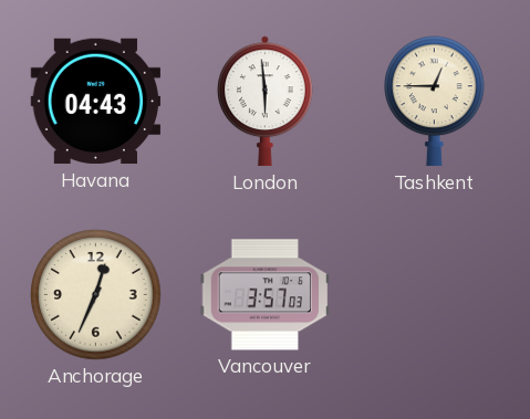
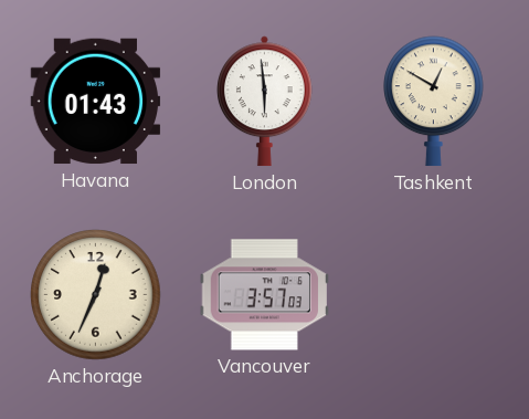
Havana: 04:43 -> 01:43
Tashkent: 12:45 -> 12:50
